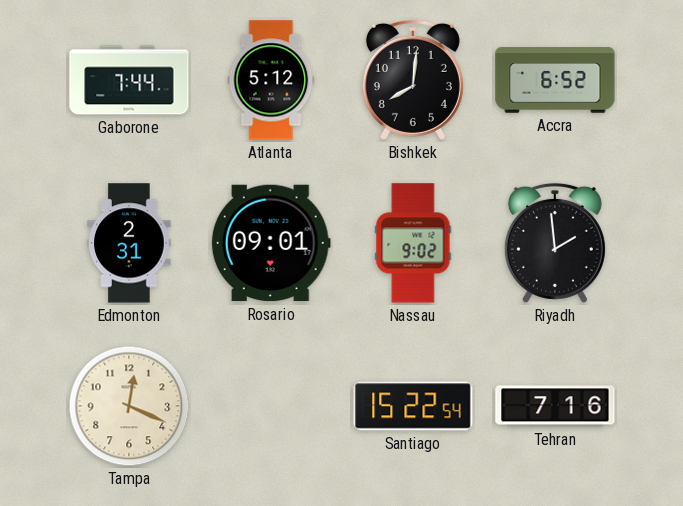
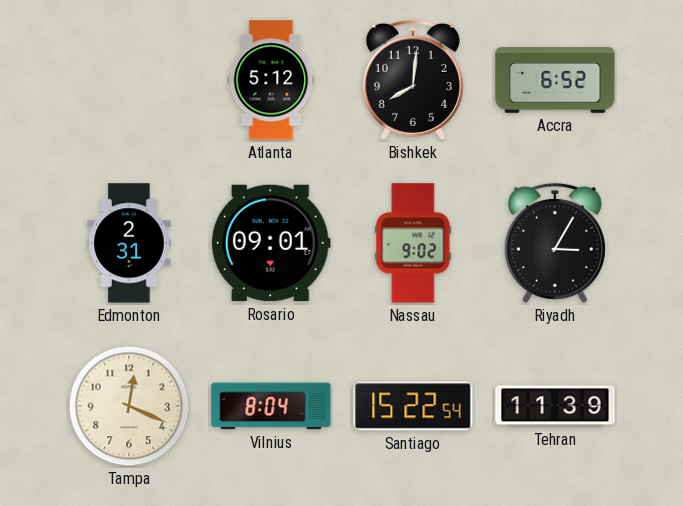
Gaborone: 7:44 -> none
Riyadh: 1:59 -> 3:05
Vilnius: none -> 8:04
Tehran: 7:16 -> 11:39
